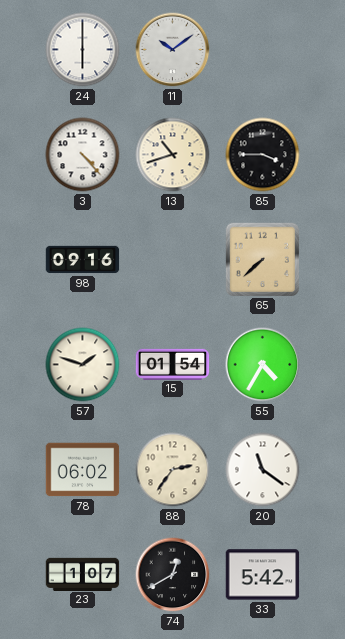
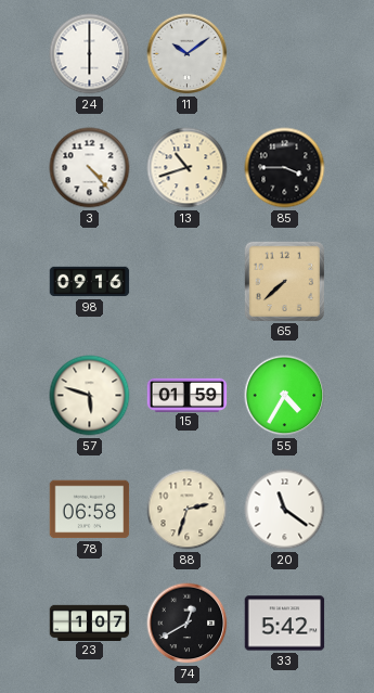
57: 1:48 -> 5:48
15: 01:54 -> 01:59
78: 06:02 -> 06:58
88: 2:36 -> 2:33
